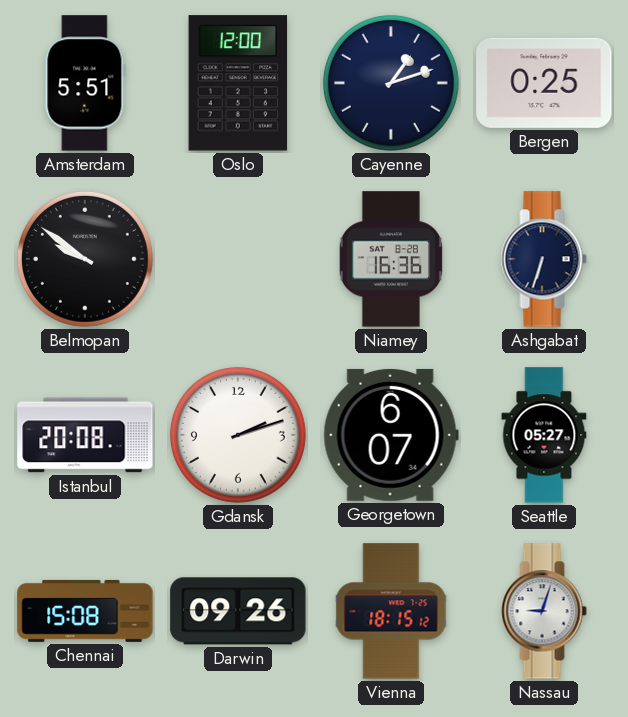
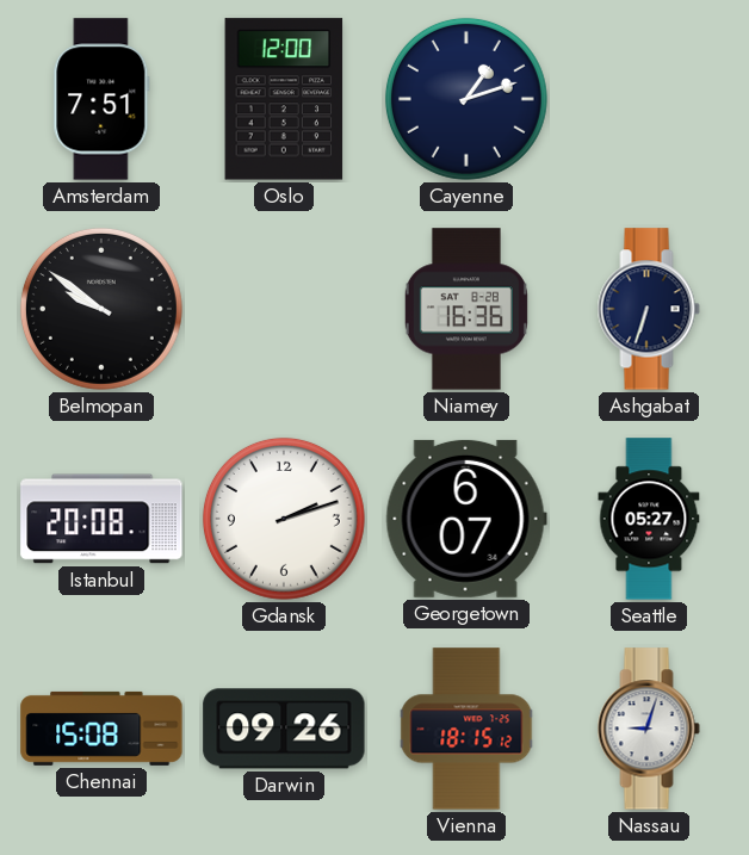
Amsterdam: 5:51 -> 7:51
Bergen: 0:25 -> none
